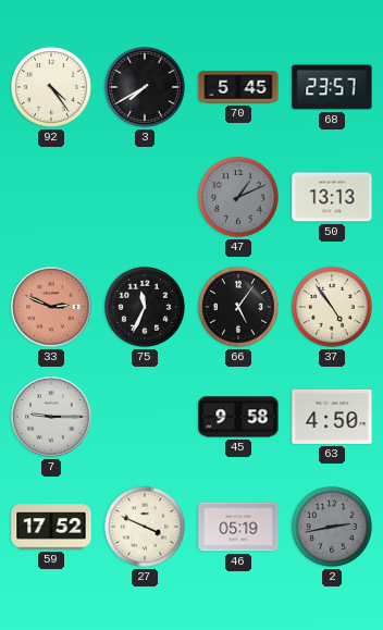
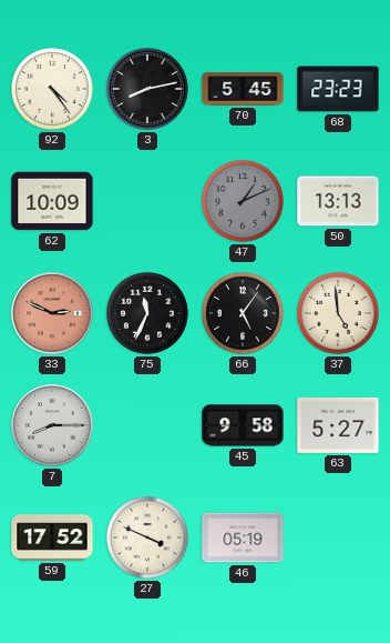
3: 7:40 -> 8:13
68: 23:57 -> 23:23
62: none -> 10:09
37: 4:54 -> 4:59
7: 9:15 -> 8:15
63: 4:50 -> 5:27
2: 2:43 -> none
